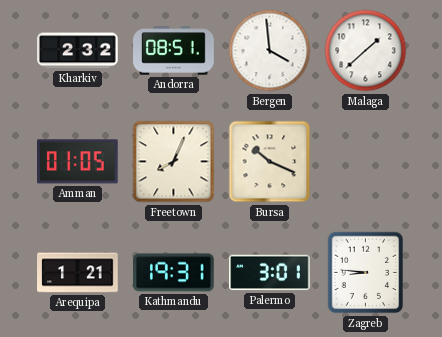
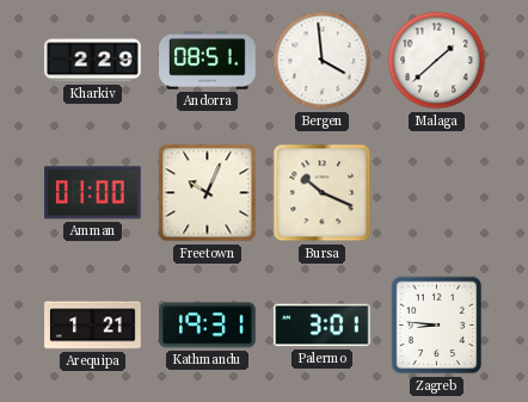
Kharkiv: 2:32 -> 2:29
Amman: 01:05 -> 01:00
Freetown: 8:04 -> 10:04
